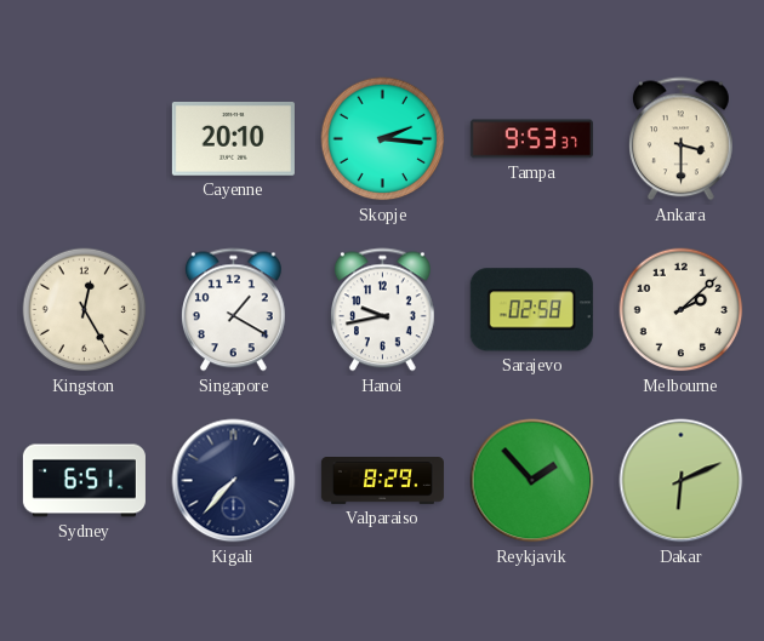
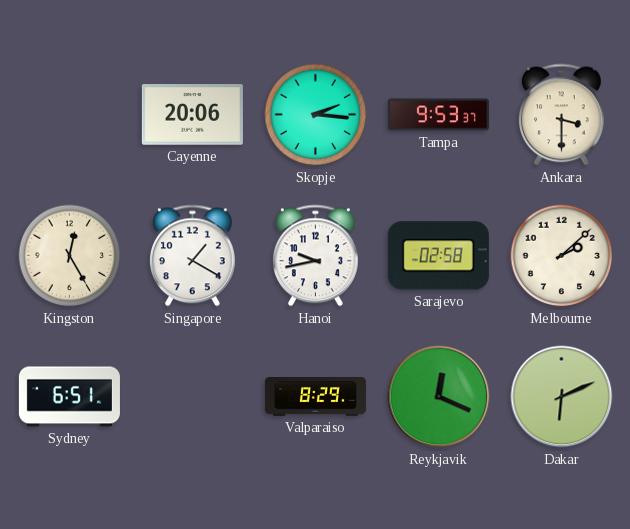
Cayenne: 20:10 -> 20:06
Kigali: 7:37 -> none
Reykjavik: 1:53 -> 12:19
